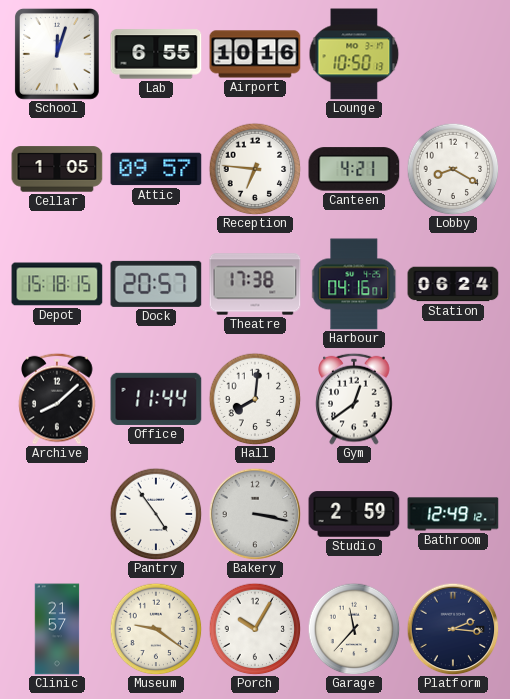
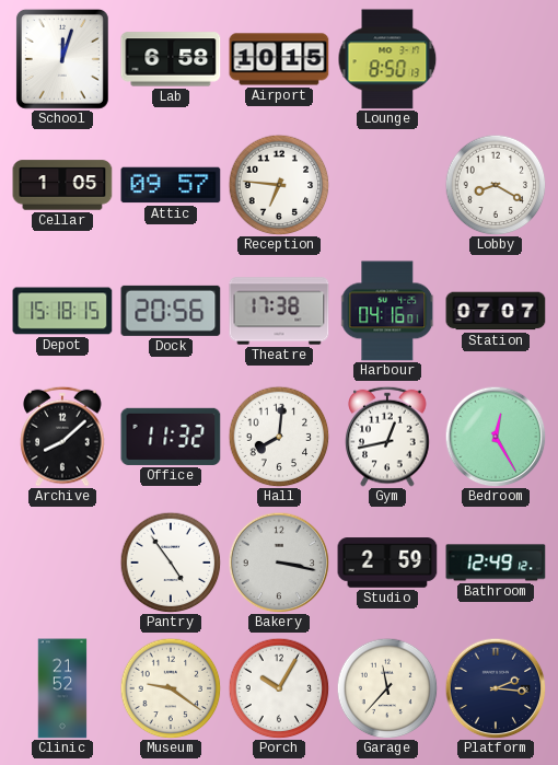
Lab: 6:55 -> 6:58
Airport: 10:16 -> 10:15
Lounge: 10:50 -> 8:50
Canteen: 4:21 -> none
Dock: 20:57 -> 20:56
Station: 06:24 -> 07:07
Office: 11:44 -> 11:32
Gym: 12:39 -> 12:43
Bedroom: none -> 12:25
Clinic: 21:57 -> 21:52
